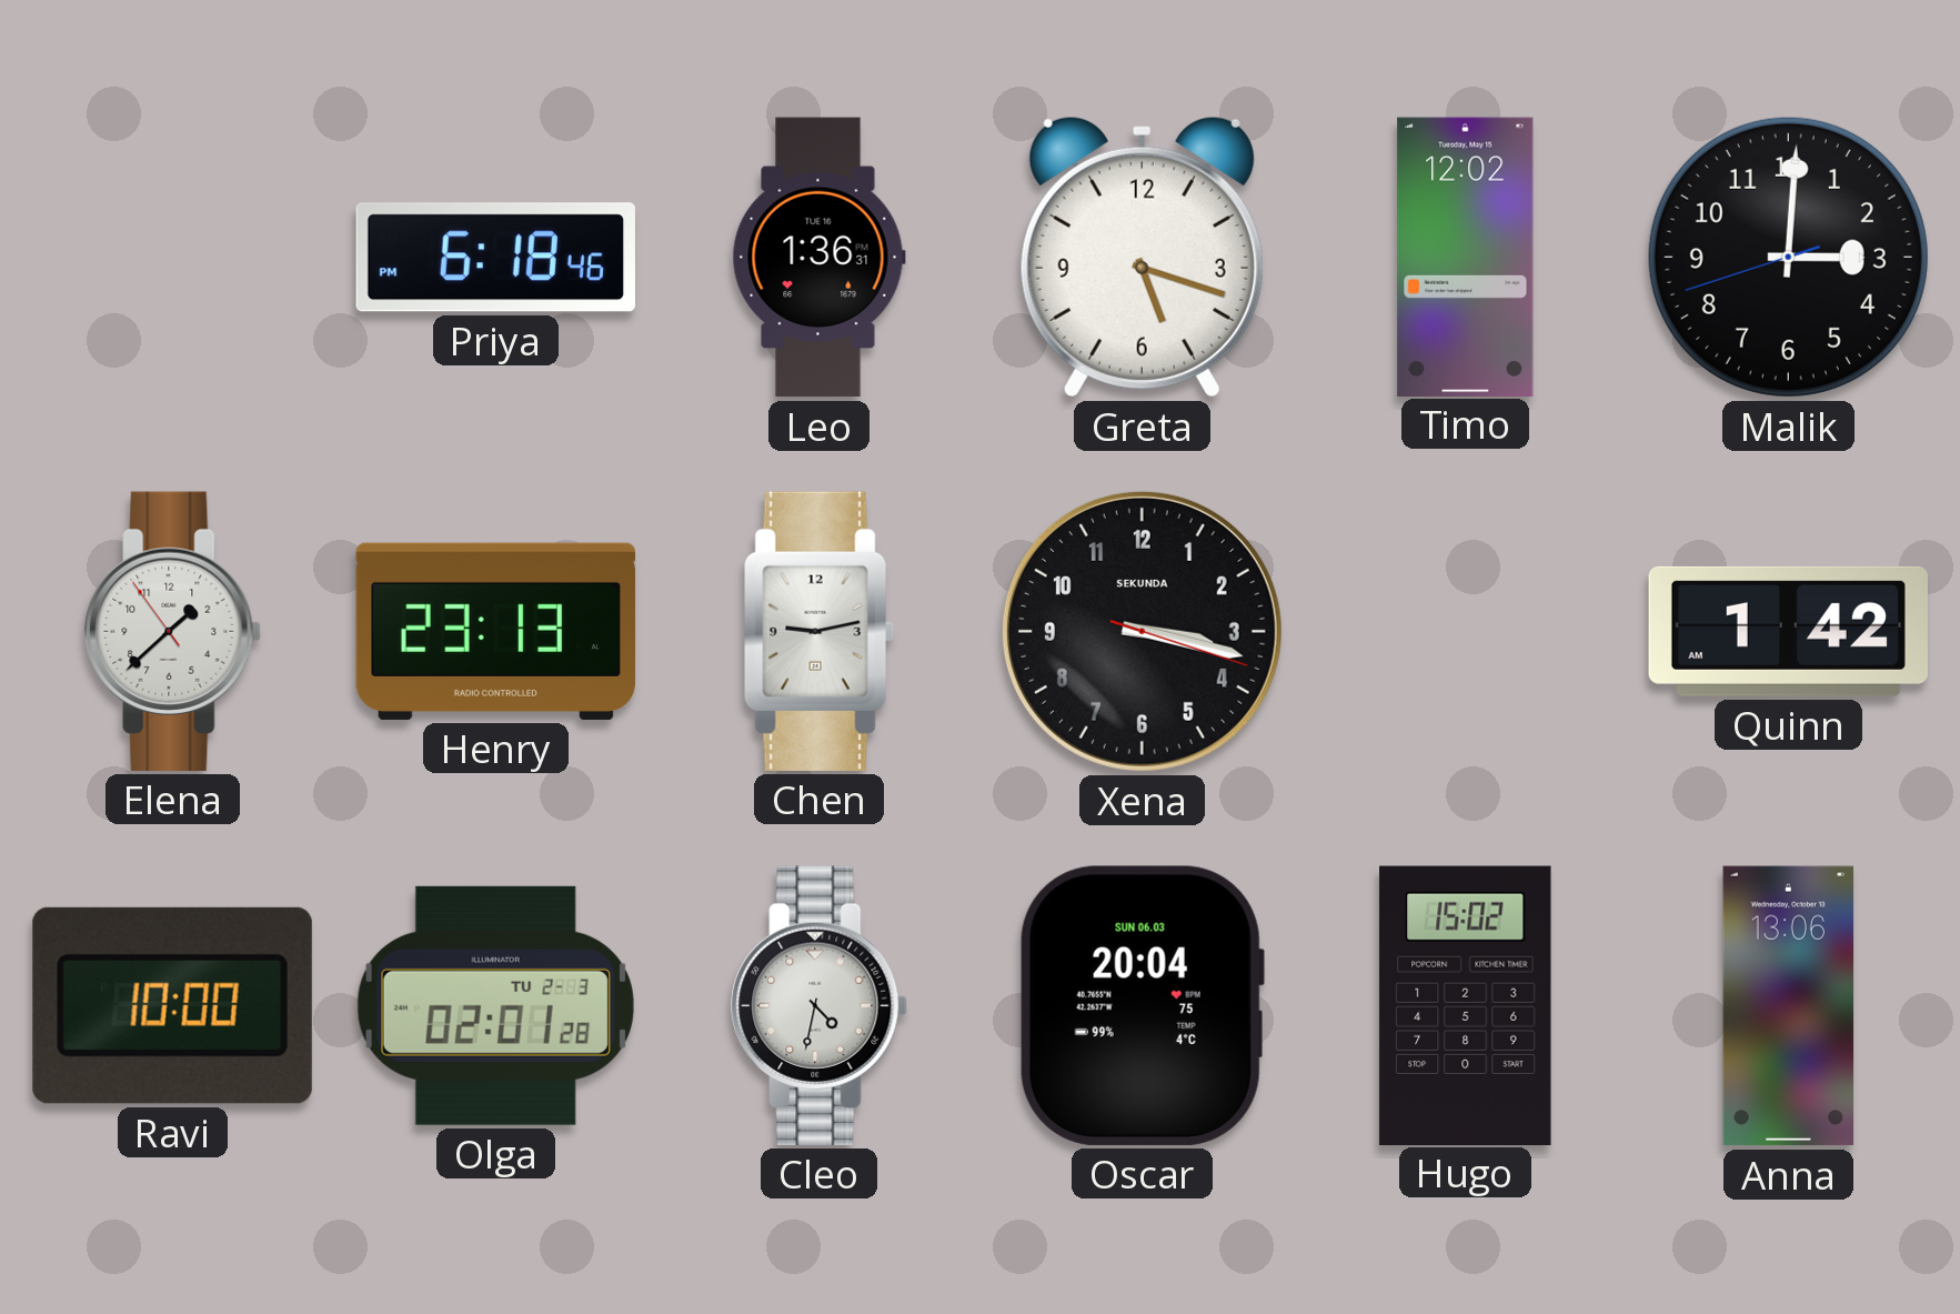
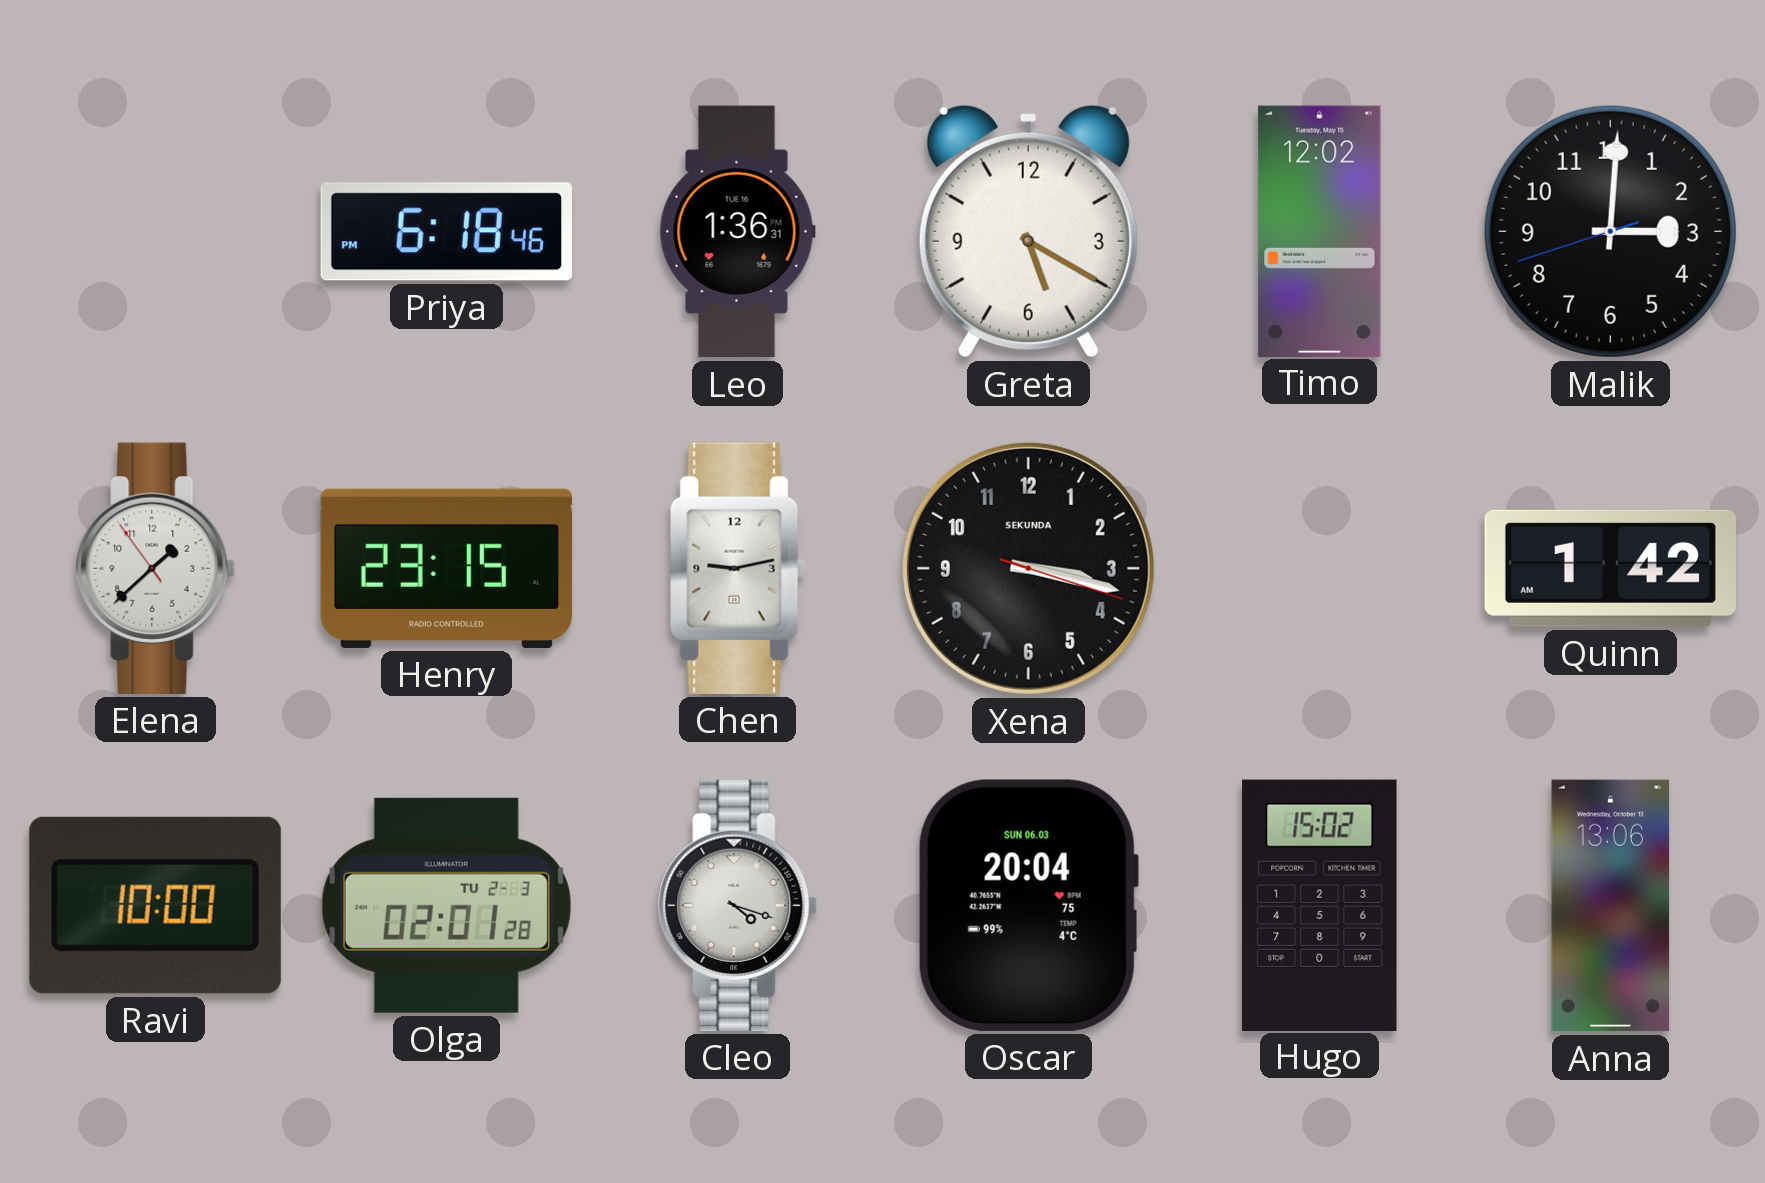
Greta: 5:18 -> 5:20
Henry: 23:13 -> 23:15
Cleo: 4:32 -> 4:18
